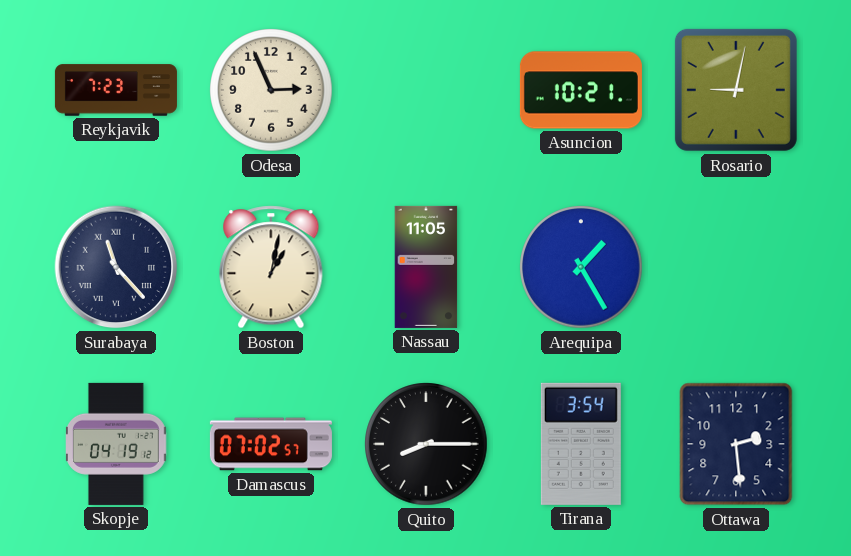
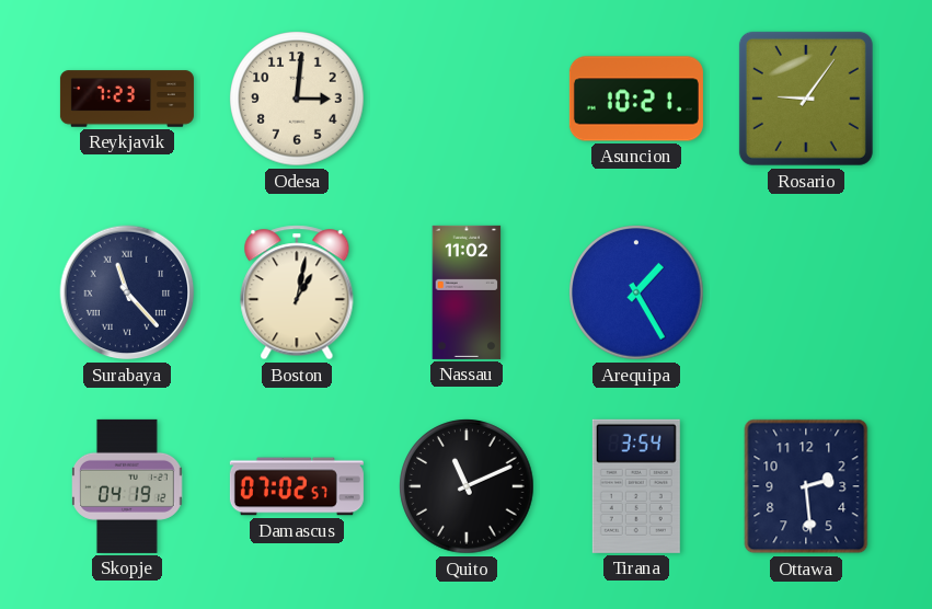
Odesa: 2:56 -> 3:01
Rosario: 9:02 -> 9:06
Nassau: 11:05 -> 11:02
Quito: 8:15 -> 11:11
